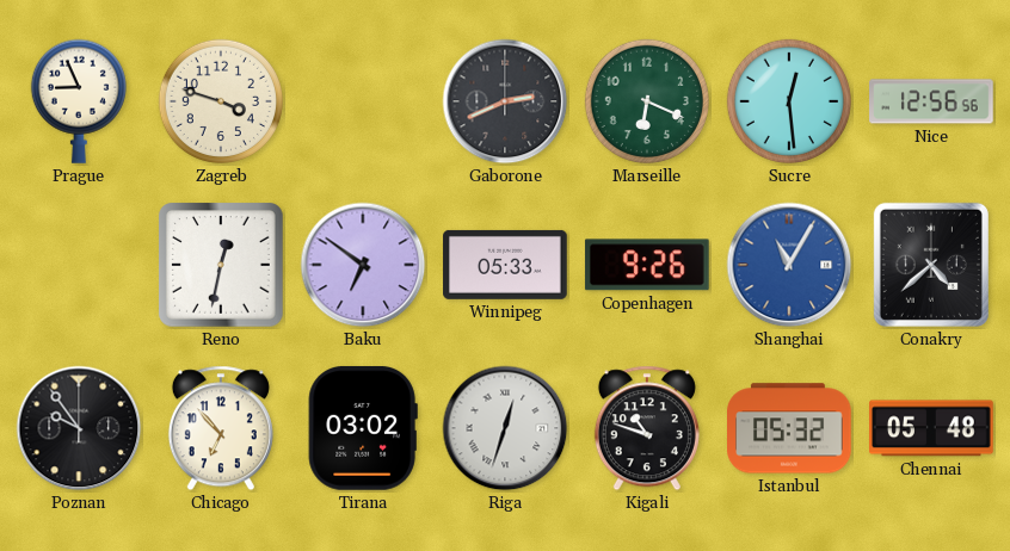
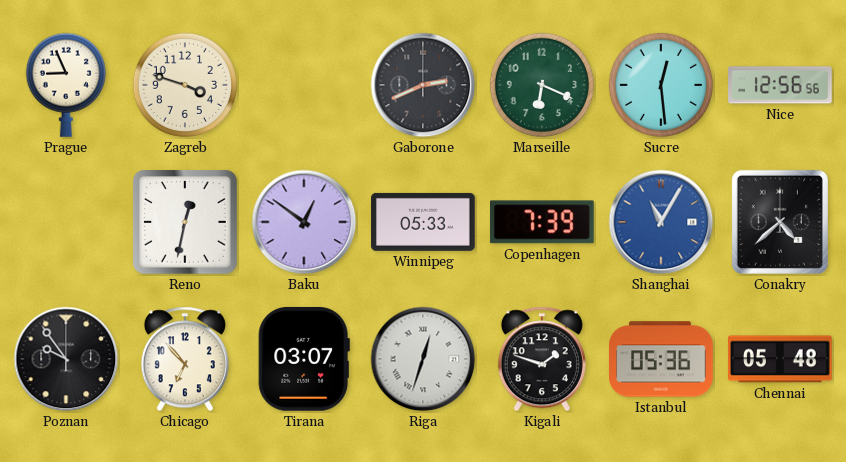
Baku: 6:51 -> 12:51
Copenhagen: 9:26 -> 7:39
Tirana: 03:02 -> 03:07
Kigali: 10:48 -> 1:48
Istanbul: 05:32 -> 05:36
